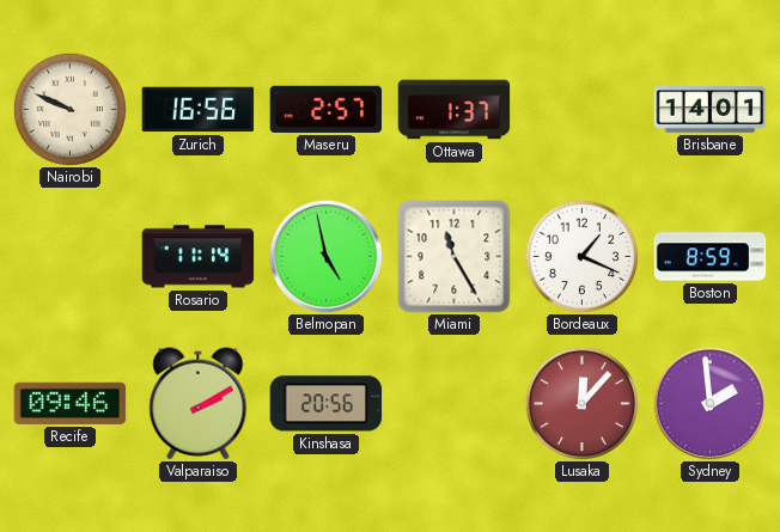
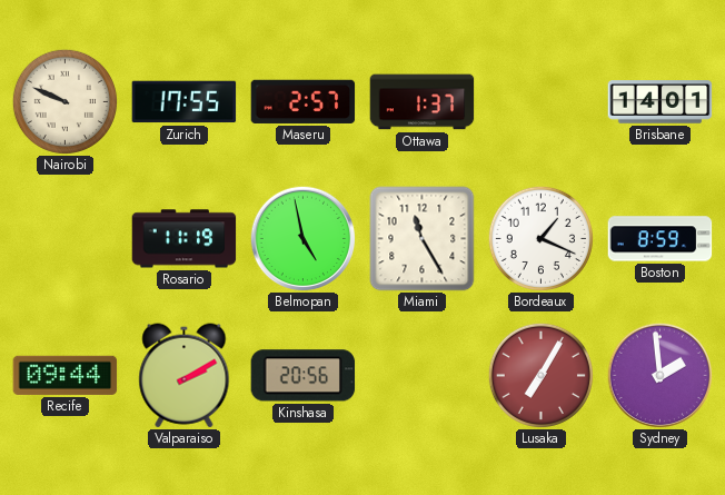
Zurich: 16:56 -> 17:55
Rosario: 11:14 -> 11:19
Recife: 09:46 -> 09:44
Lusaka: 12:07 -> 7:05
